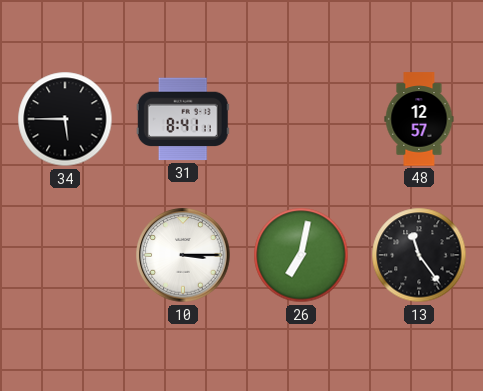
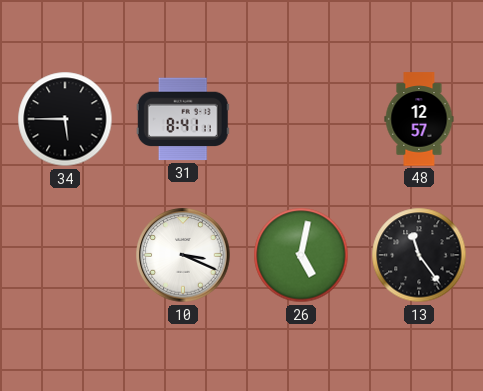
10: 3:15 -> 3:19
26: 7:02 -> 5:02
